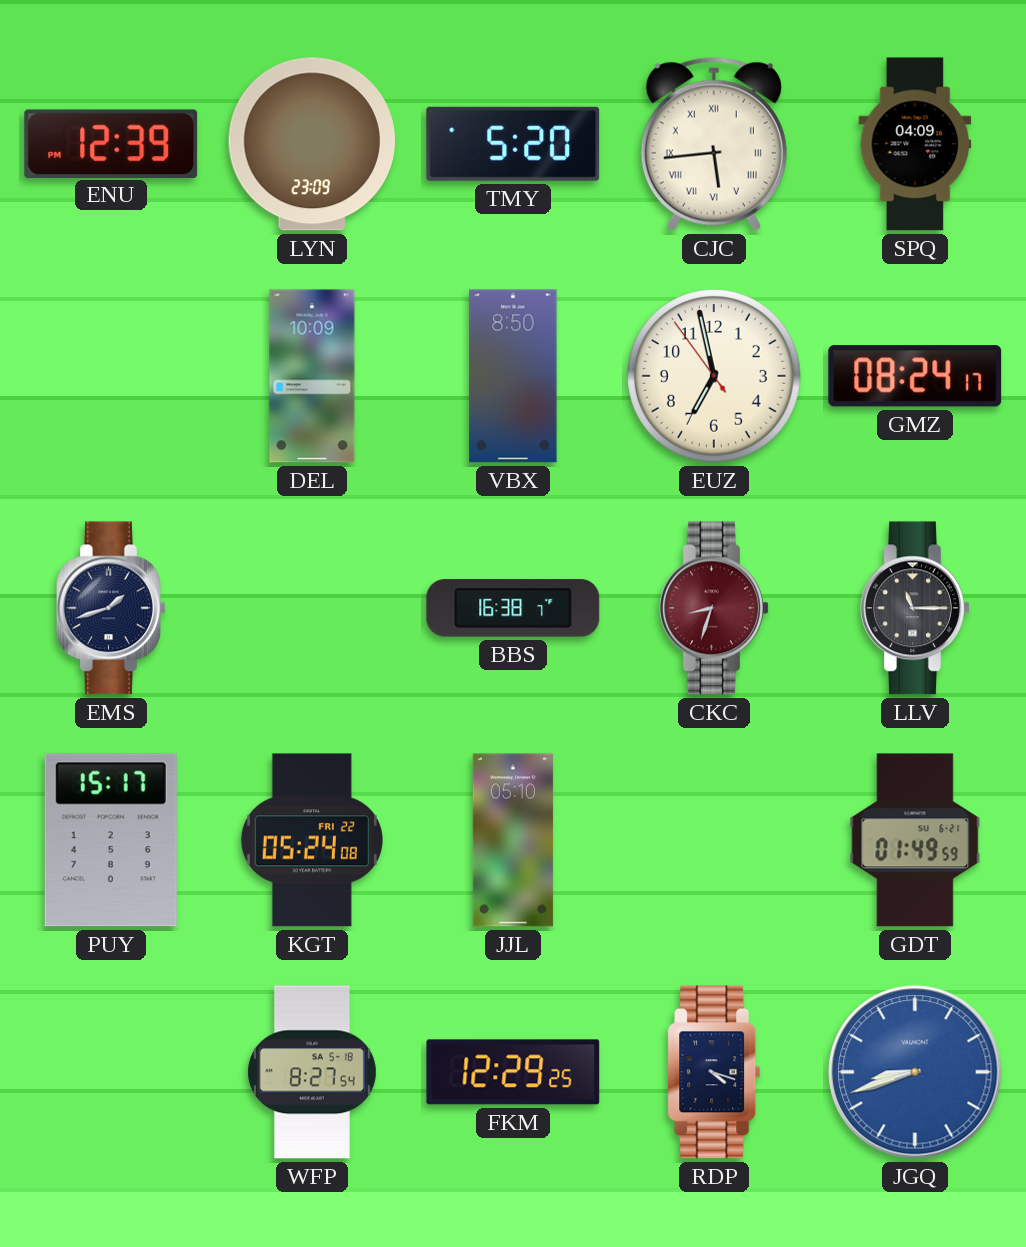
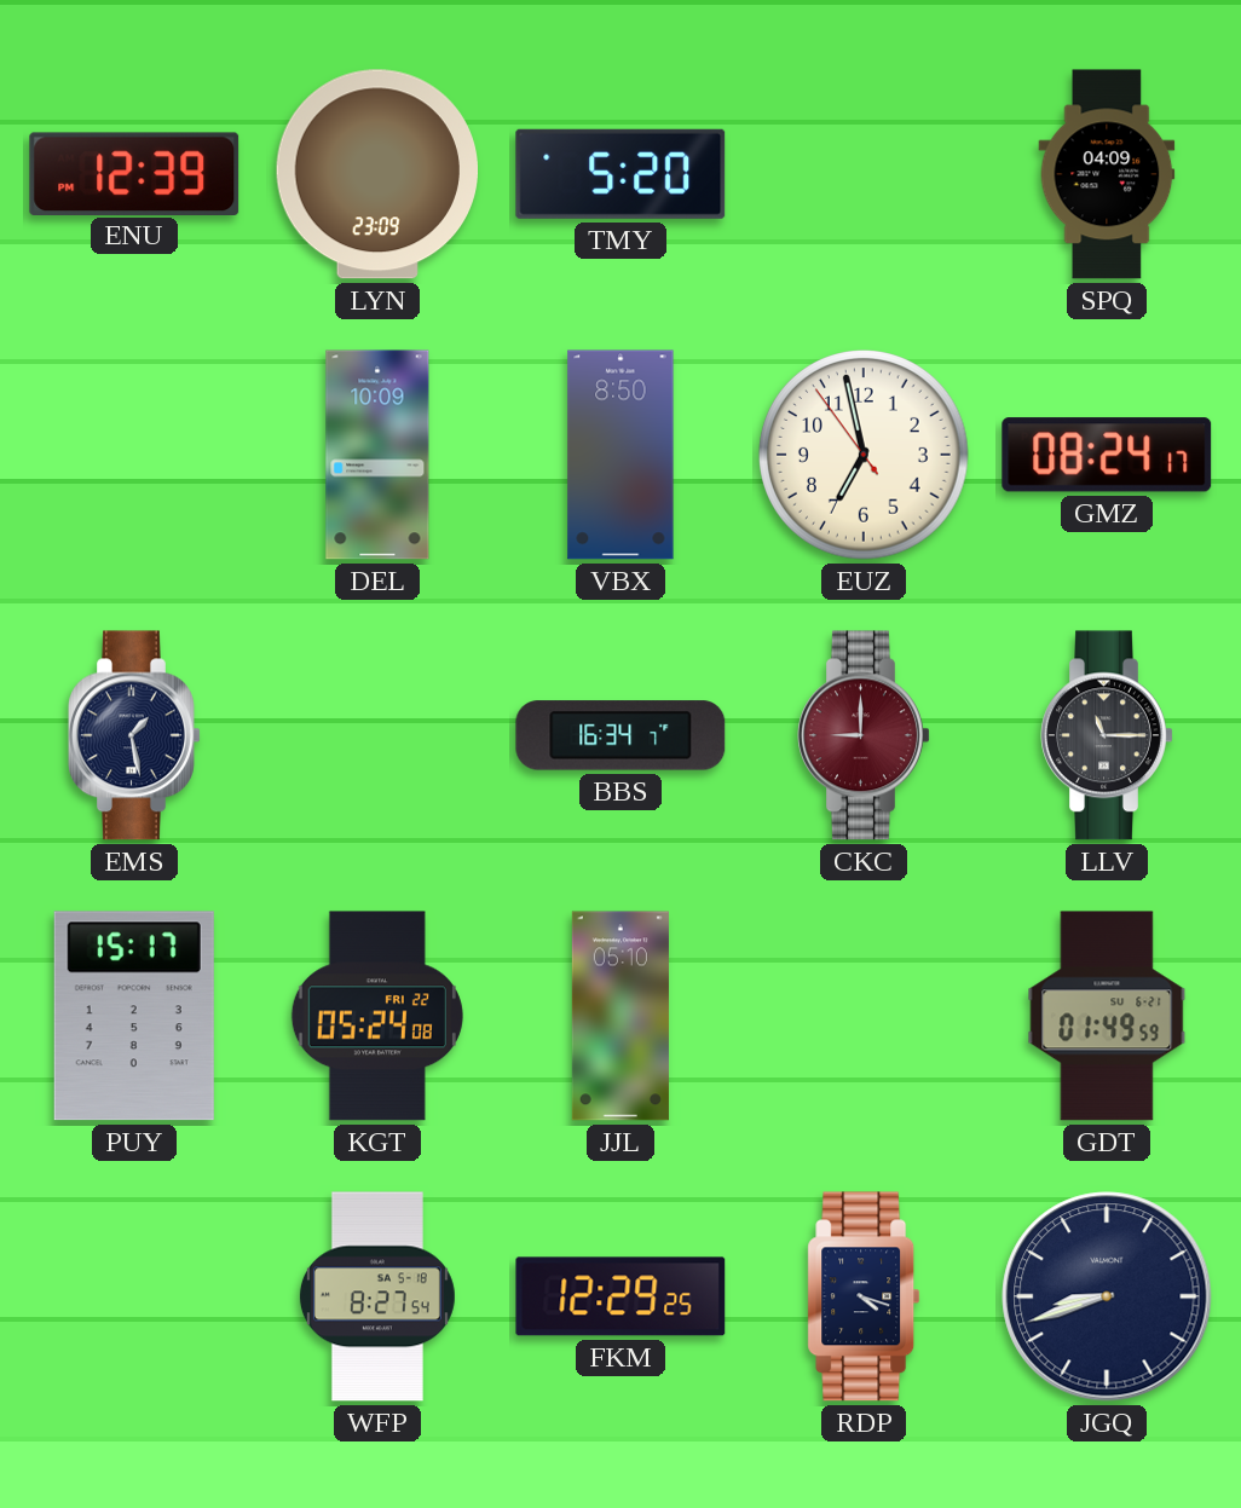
CJC: 5:44 -> none
EMS: 1:42 -> 1:28
BBS: 16:38 -> 16:34
CKC: 8:33 -> 9:00
JGQ dial: blue -> navy
